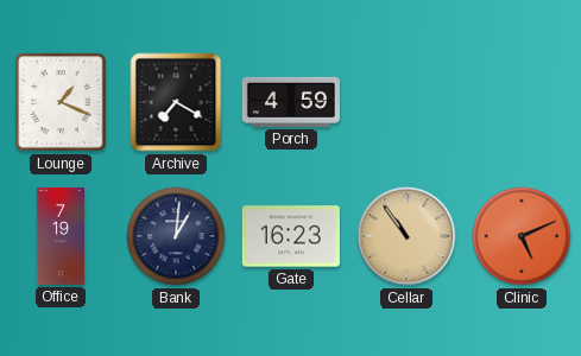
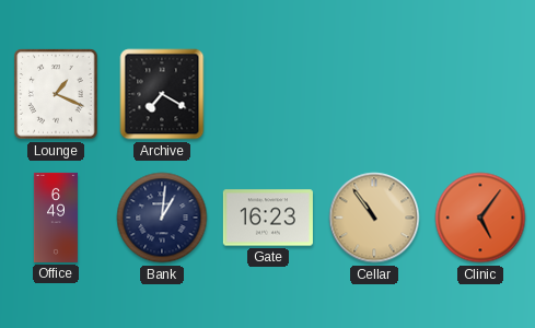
Porch: 4:59 -> none
Office: 7:19 -> 6:49
Clinic: 5:11 -> 5:06
